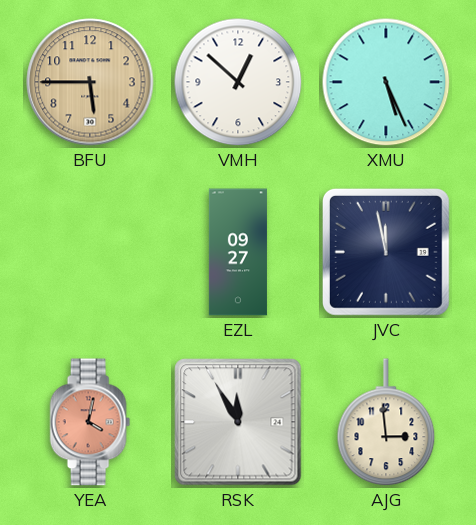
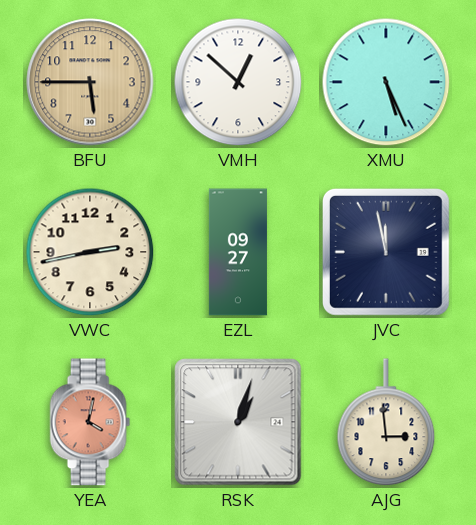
VWC: none -> 2:43
RSK: 11:55 -> 1:03
